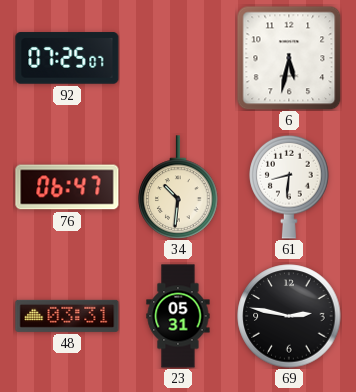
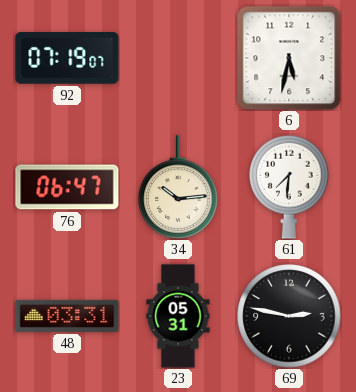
92: 07:25 -> 07:19
34: 10:31 -> 10:14
61: 8:31 -> 7:31
